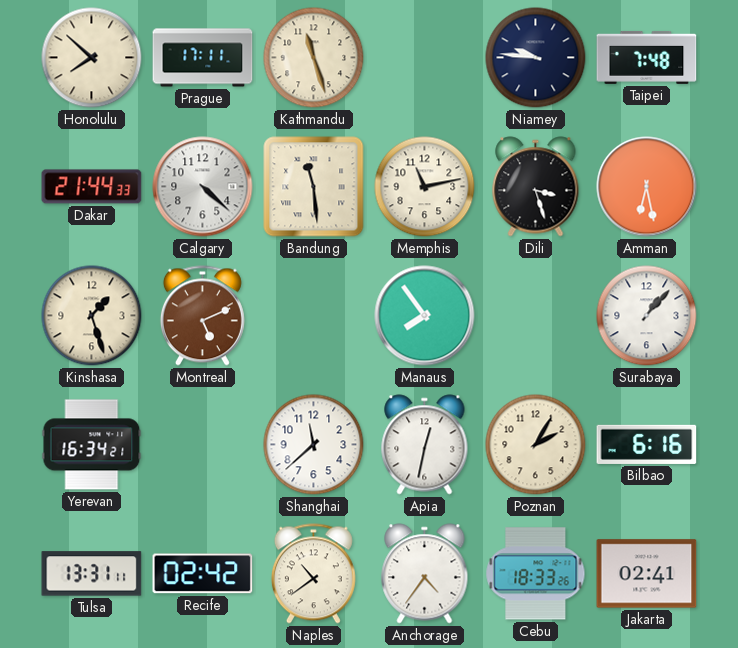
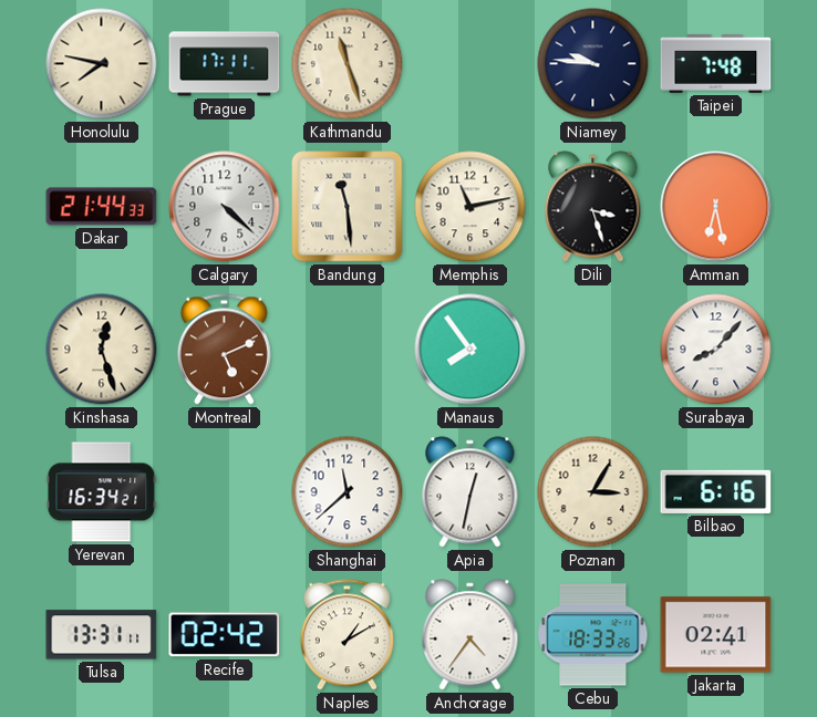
Honolulu: 7:52 -> 7:47
Kinshasa: 1:27 -> 12:27
Surabaya: 1:07 -> 8:07
Poznan: 2:05 -> 3:05
Naples: 10:39 -> 1:10
